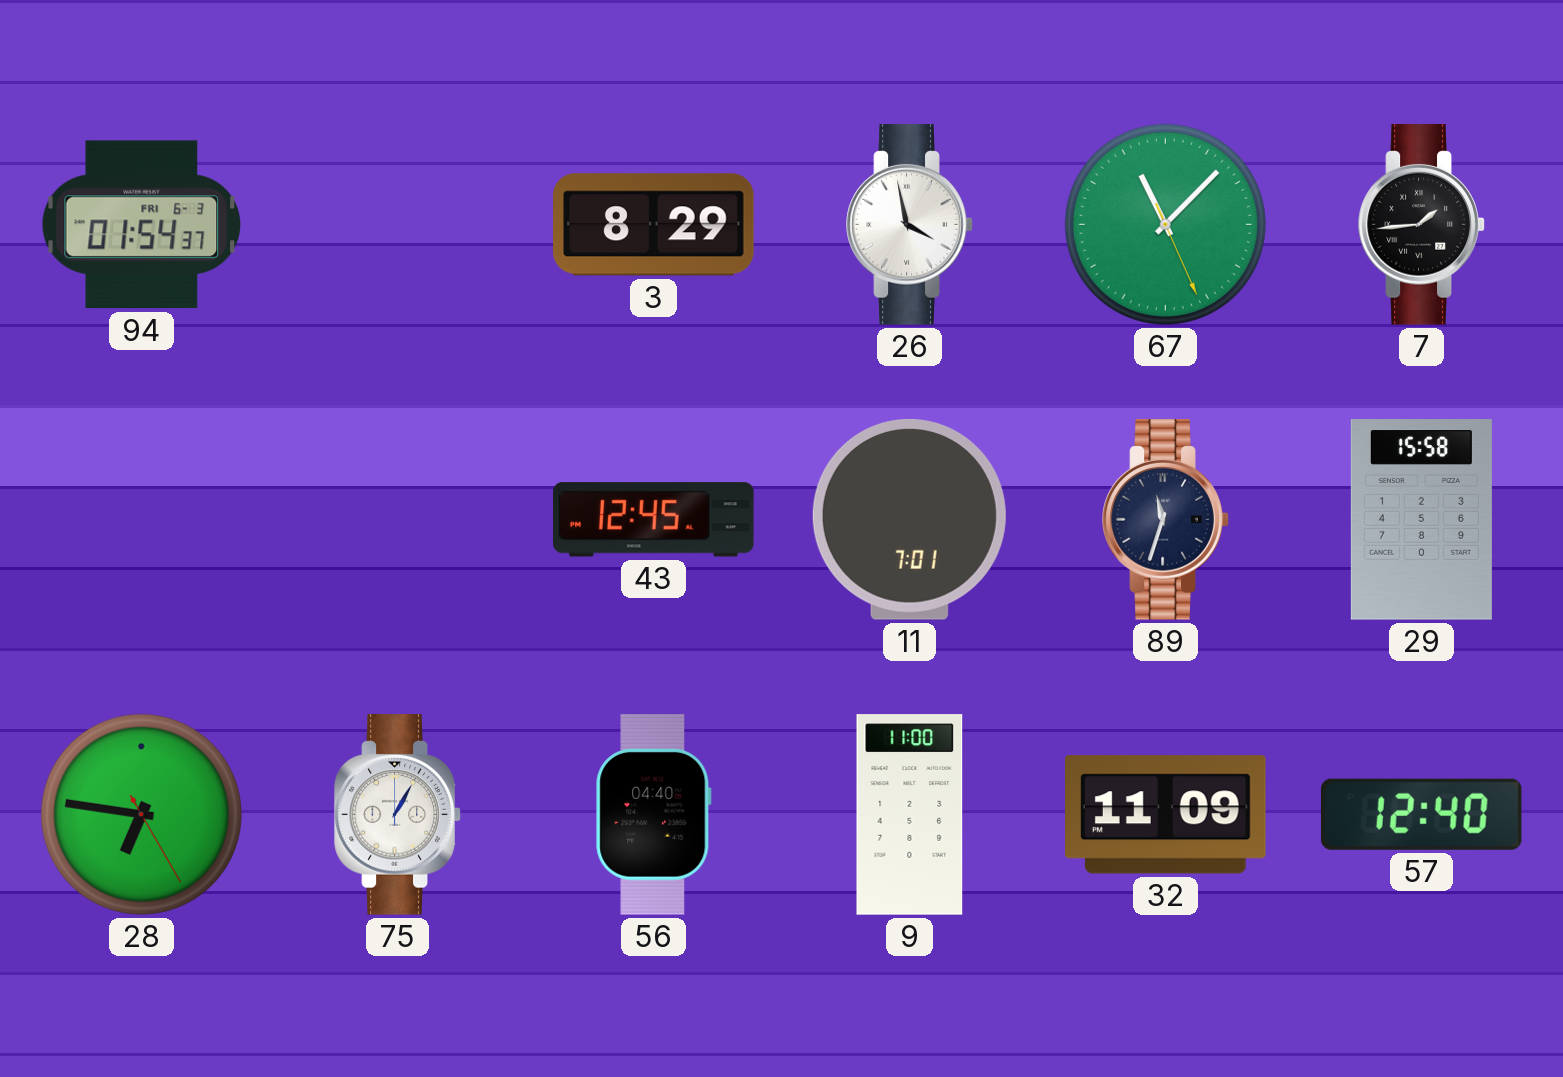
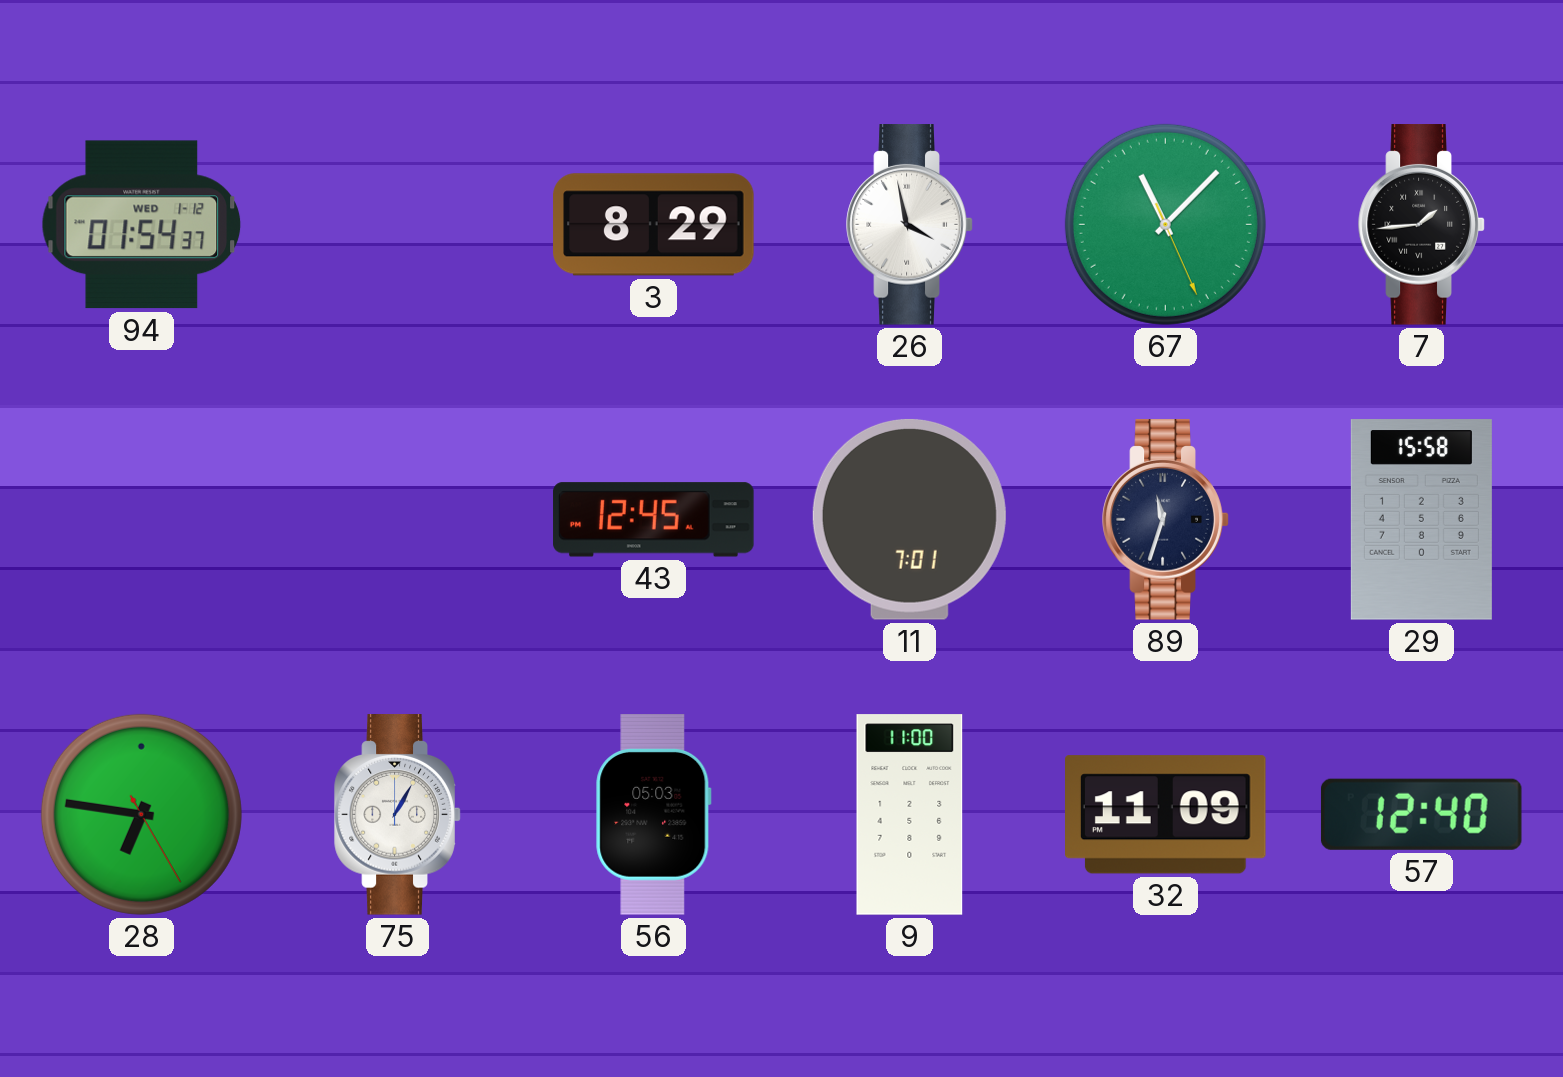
94 date: FRI 6-3 -> WED 1-12
56: 04:40 -> 05:03
